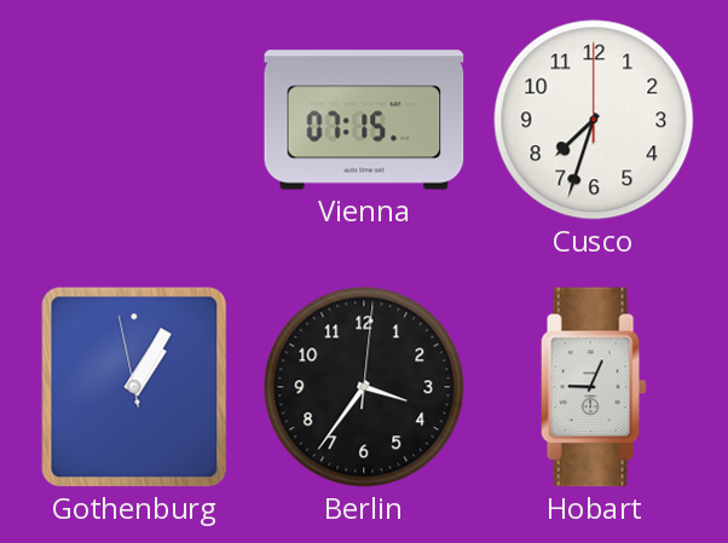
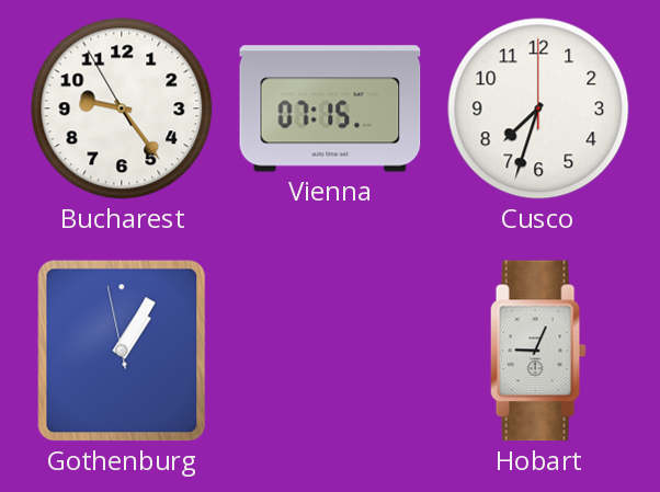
Bucharest: none -> 9:23
Berlin: 3:36 -> none
